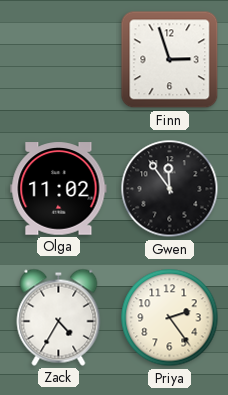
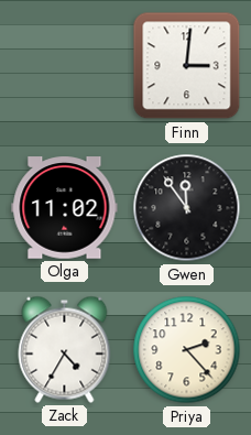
Finn: 2:57 -> 3:01
Priya: 2:24 -> 2:23
